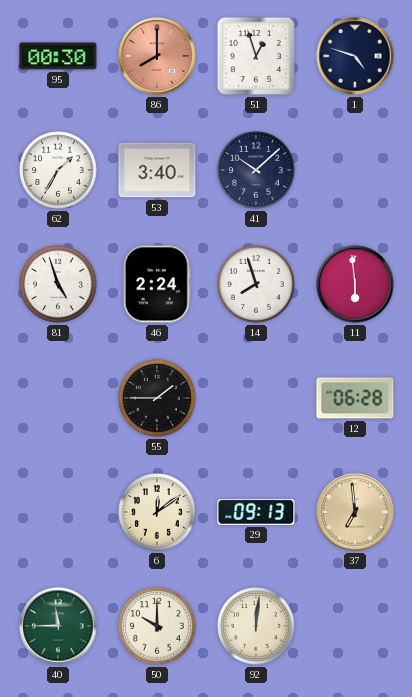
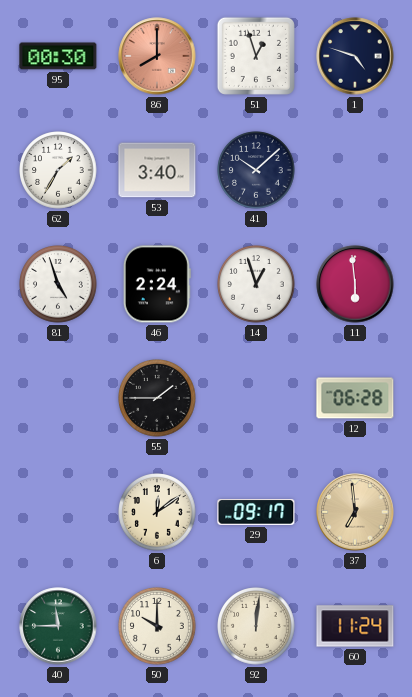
14: 7:57 -> 12:57
29: 09:13 -> 09:17
60: none -> 11:24
